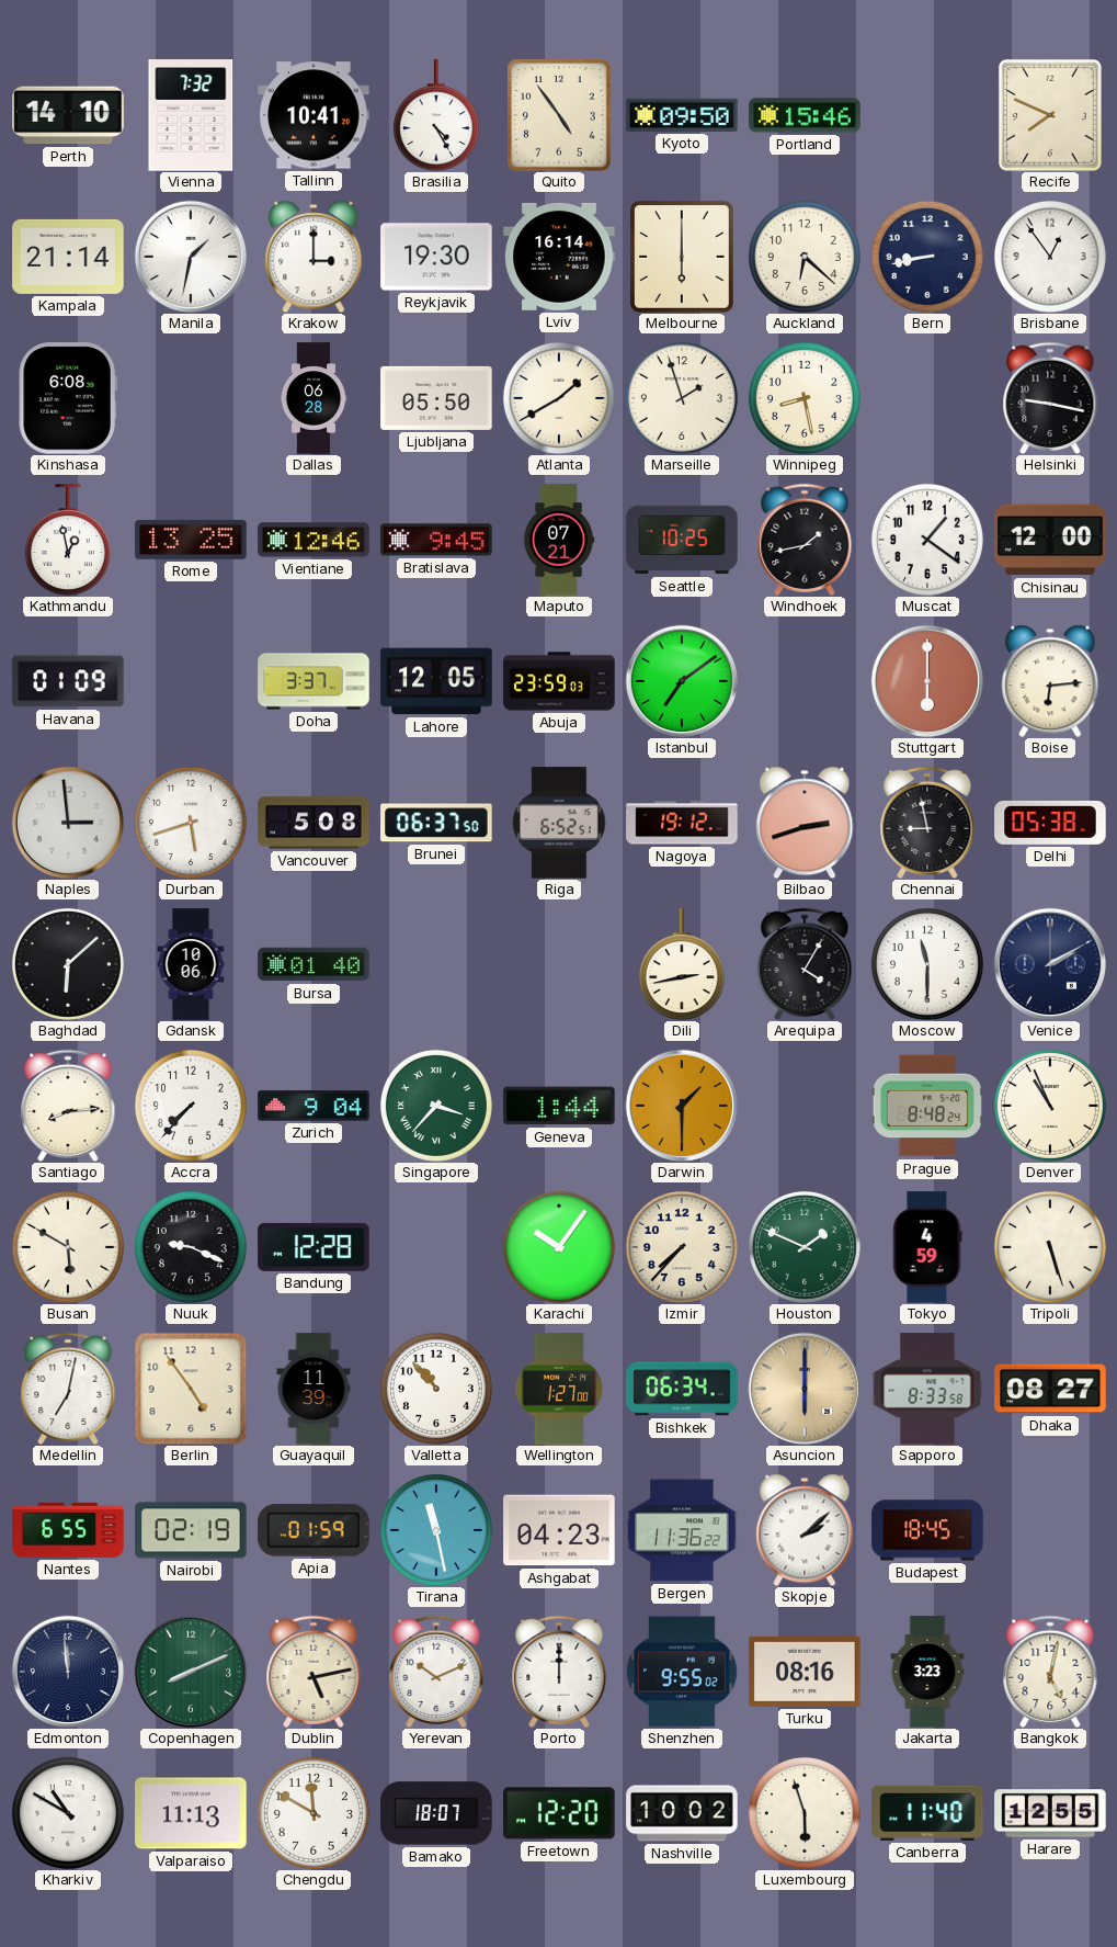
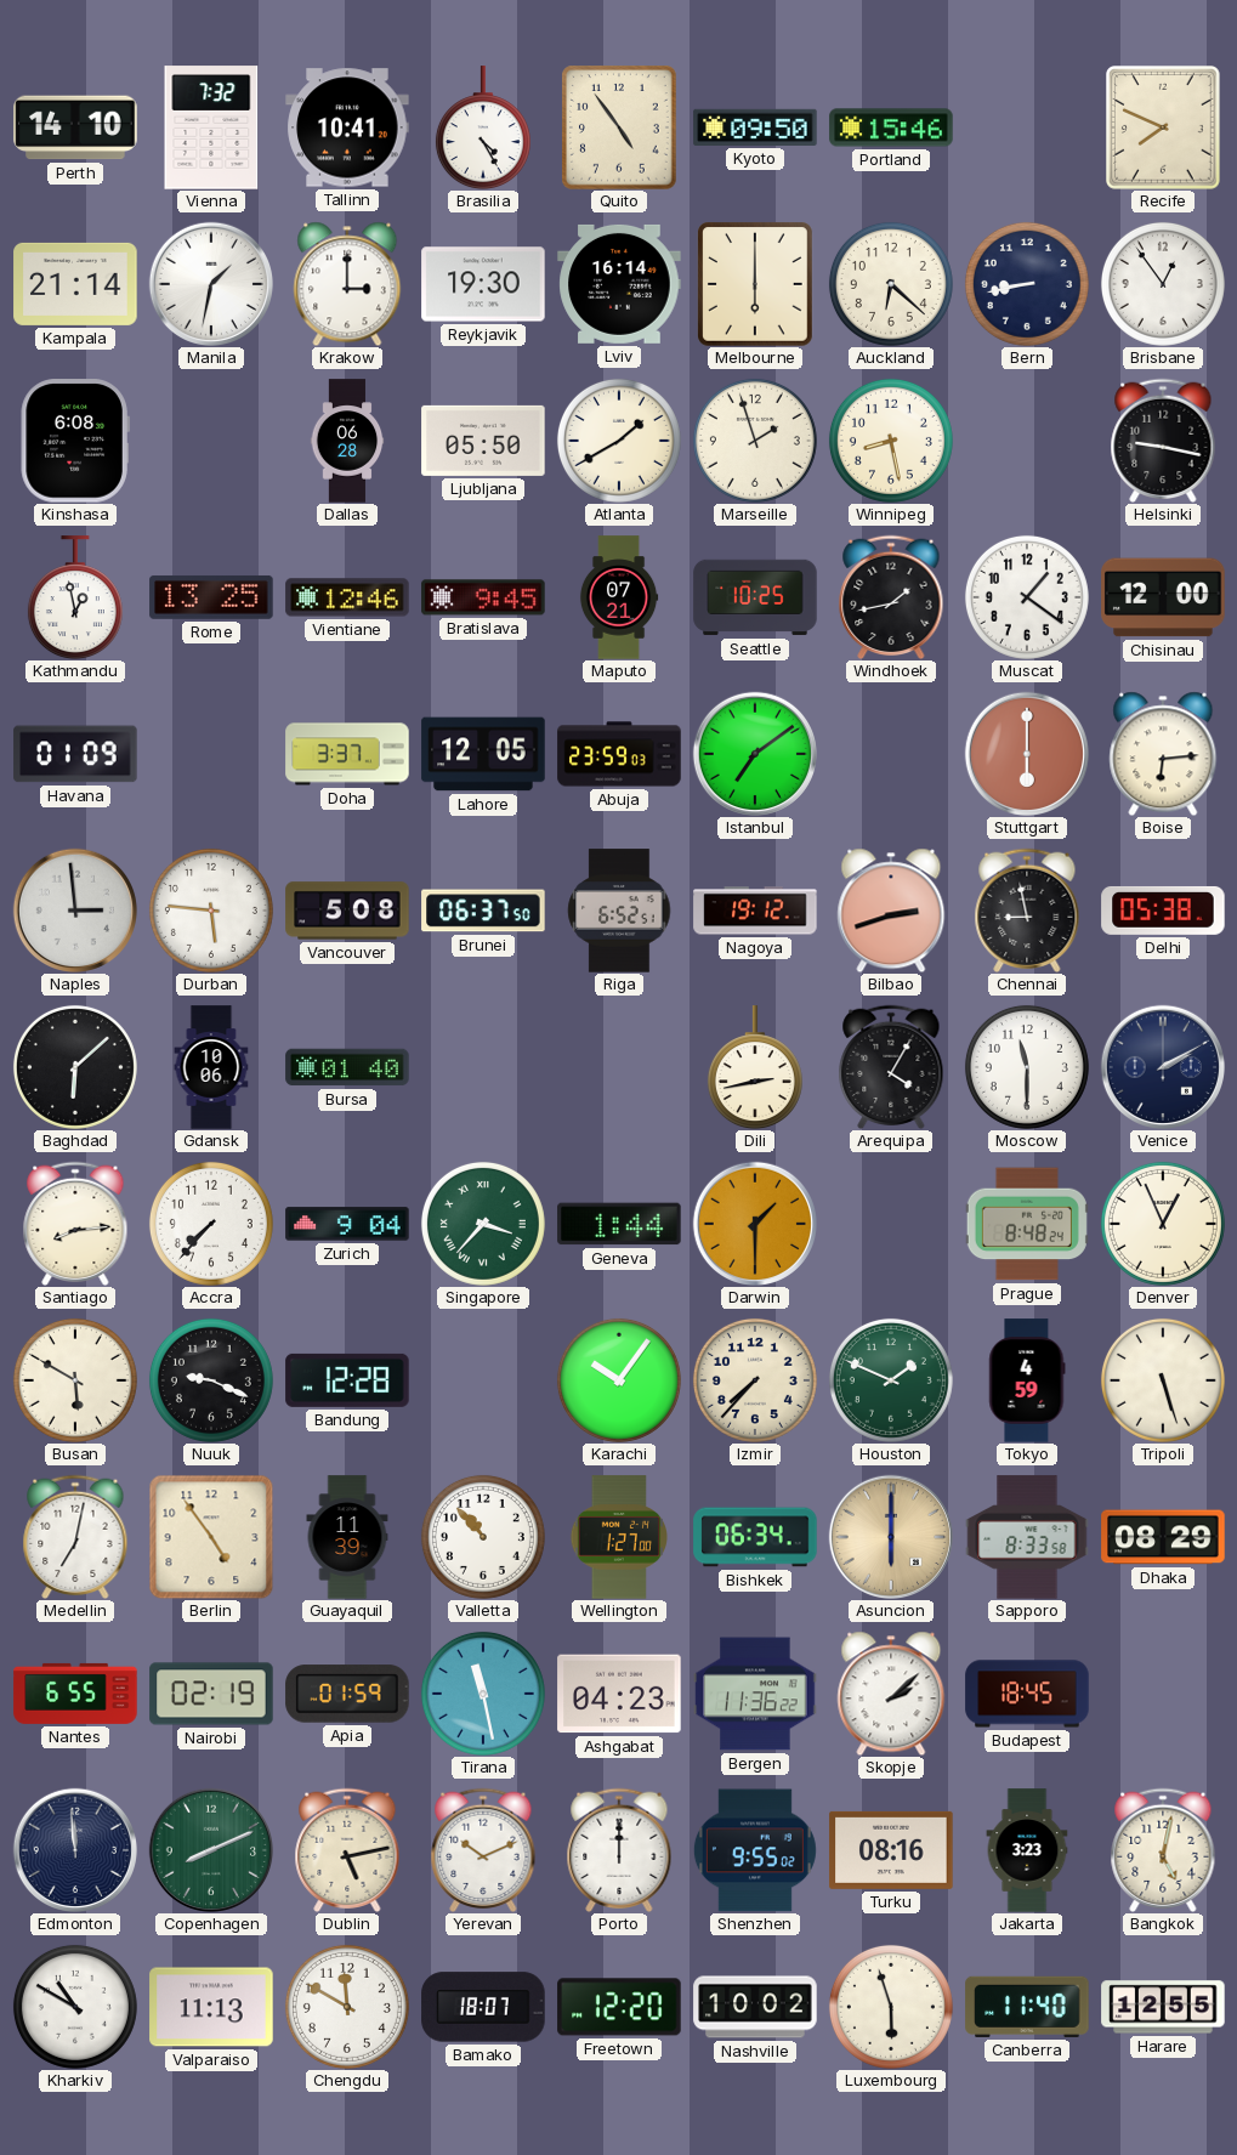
Durban: 5:42 -> 5:46
Denver: 10:56 -> 12:56
Dhaka: 08:27 -> 08:29
